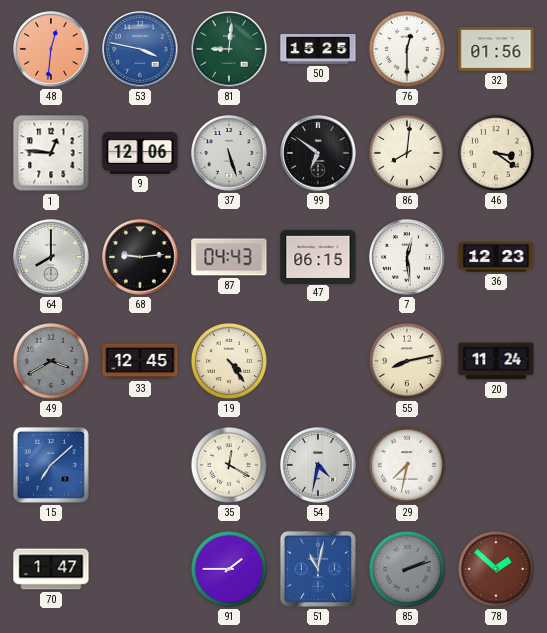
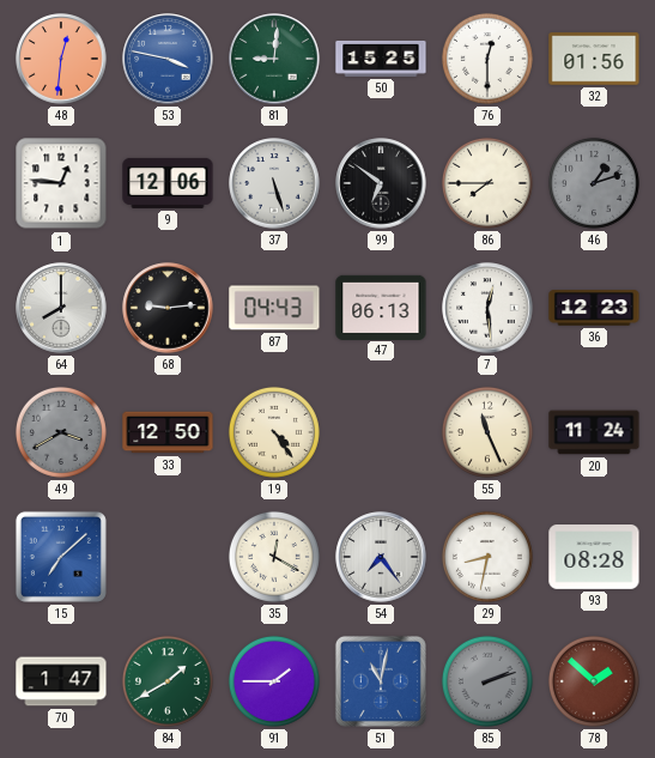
86: 8:01 -> 7:45
46: 3:21 -> 1:12
46 dial: cream -> grey
47: 06:15 -> 06:13
33: 12:45 -> 12:50
55: 8:13 -> 11:26
54: 4:32 -> 7:24
29: 7:32 -> 8:32
93: none -> 08:28
84: none -> 1:40
